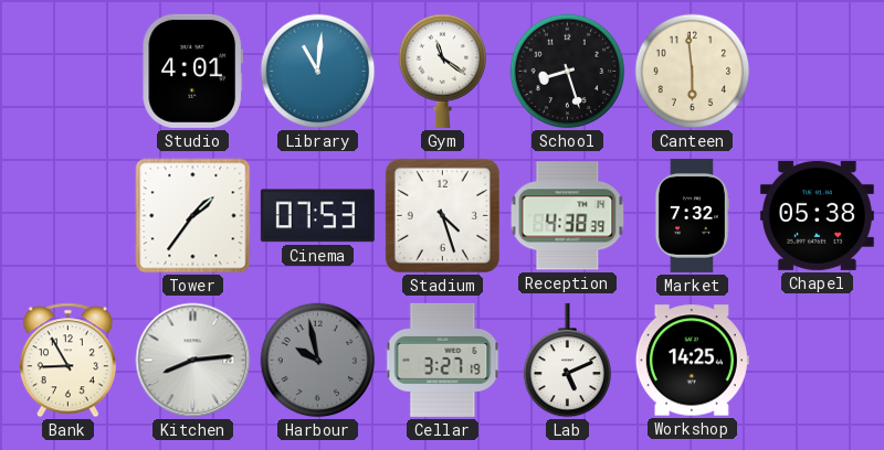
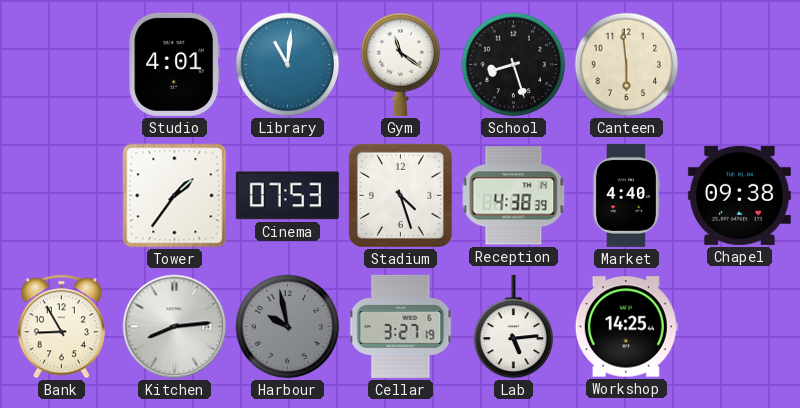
Market: 7:32 -> 4:40
Chapel: 05:38 -> 09:38
Lab: 5:11 -> 5:14
